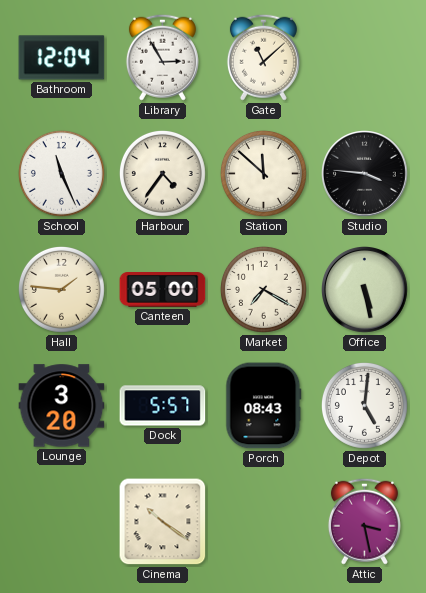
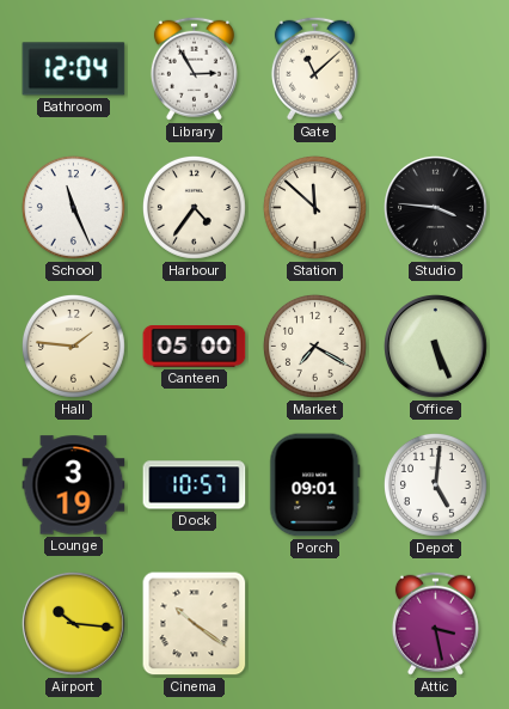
Office: 5:28 -> 5:26
Lounge: 3:20 -> 3:19
Dock: 5:57 -> 10:57
Porch: 08:43 -> 09:01
Airport: none -> 10:16
